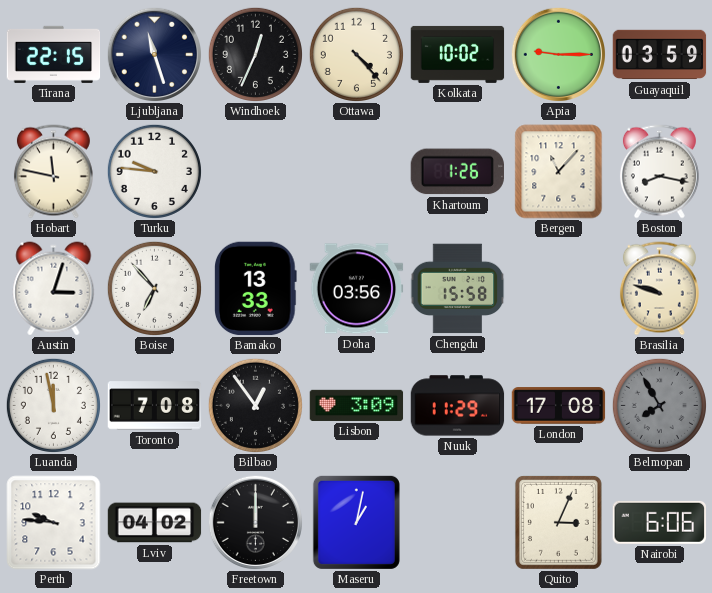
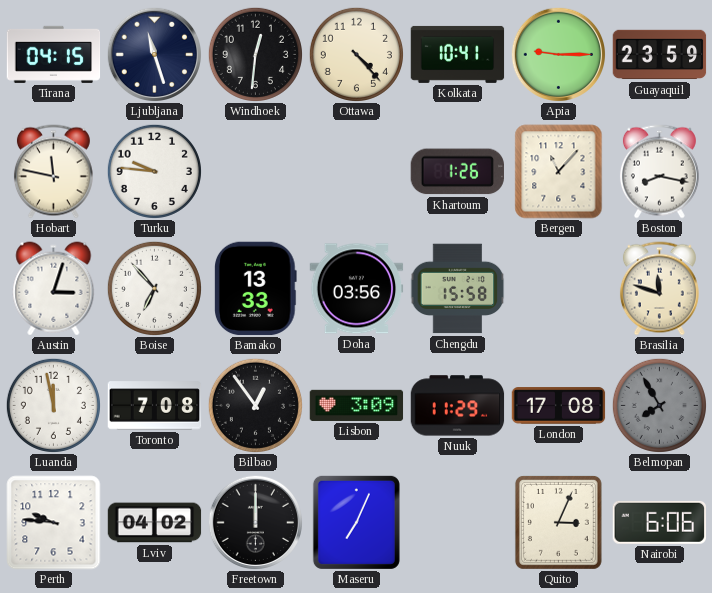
Tirana: 22:15 -> 04:15
Windhoek: 12:34 -> 12:31
Kolkata: 10:02 -> 10:41
Guayaquil: 03:59 -> 23:59
Brasilia: 9:48 -> 11:48
Maseru: 1:02 -> 7:04
